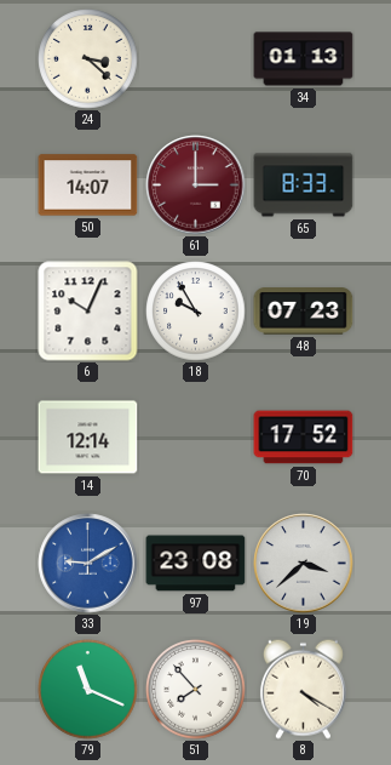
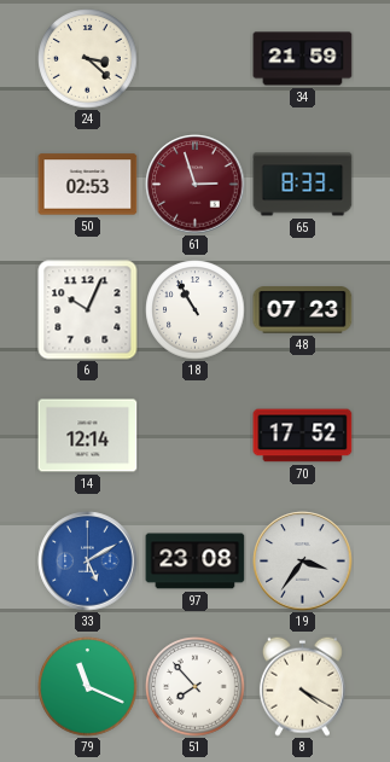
34: 01:13 -> 21:59
50: 14:07 -> 02:53
61: 3:00 -> 2:57
18: 9:55 -> 10:55
33: 9:10 -> 5:10
19: 3:38 -> 3:36
